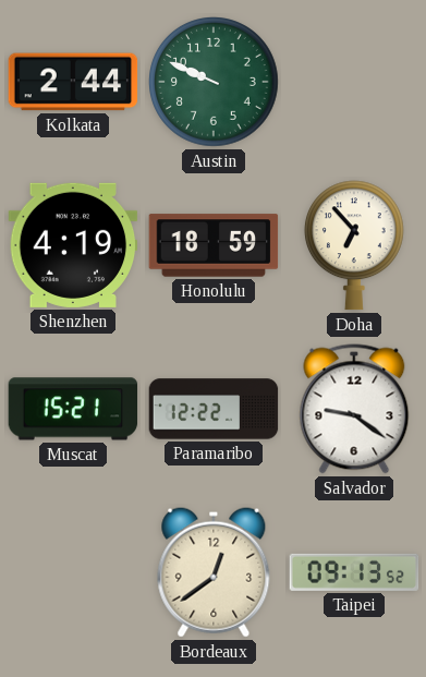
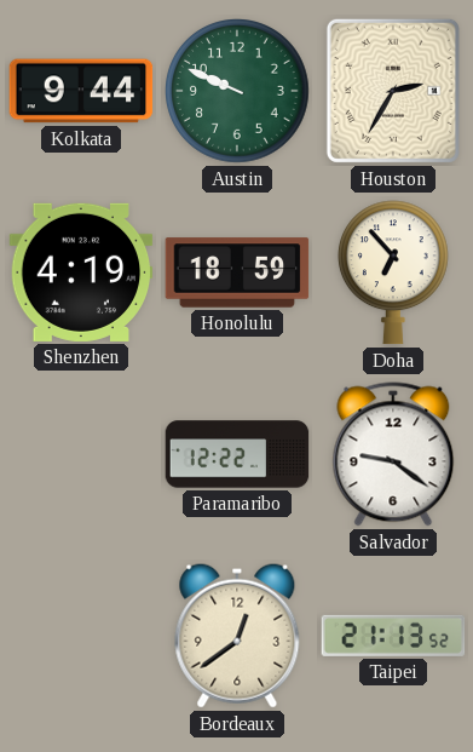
Kolkata: 2:44 -> 9:44
Houston: none -> 2:35
Muscat: 15:21 -> none
Taipei: 09:13 -> 21:13
